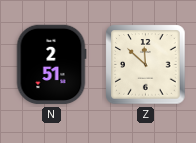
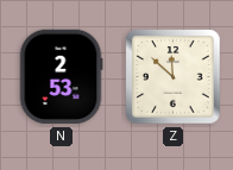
N: 2:51 -> 2:53
